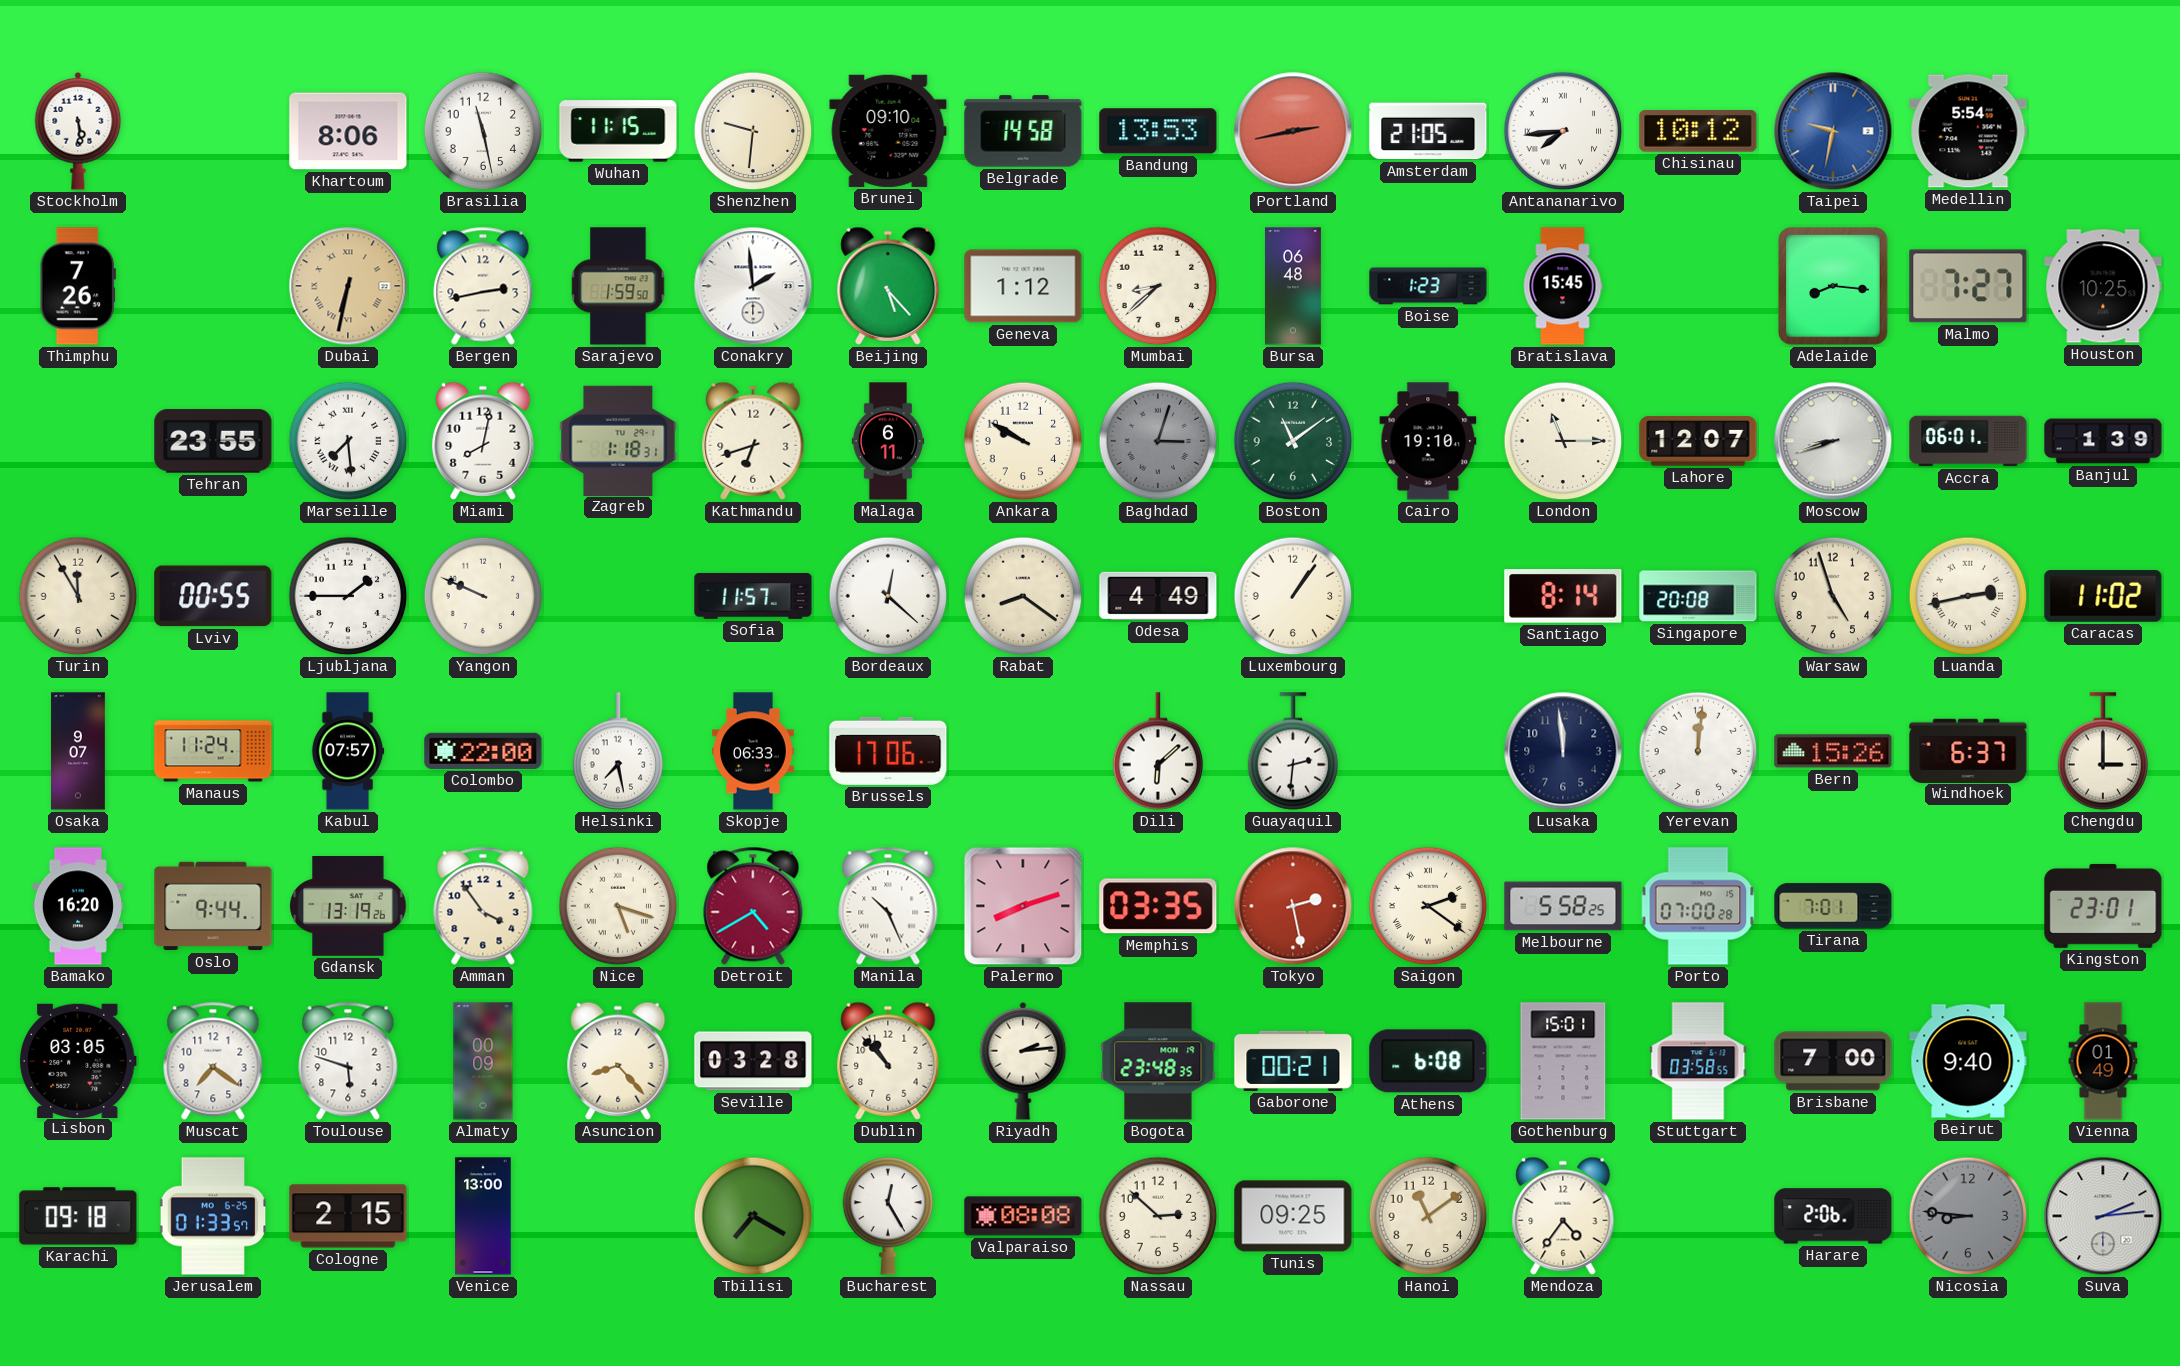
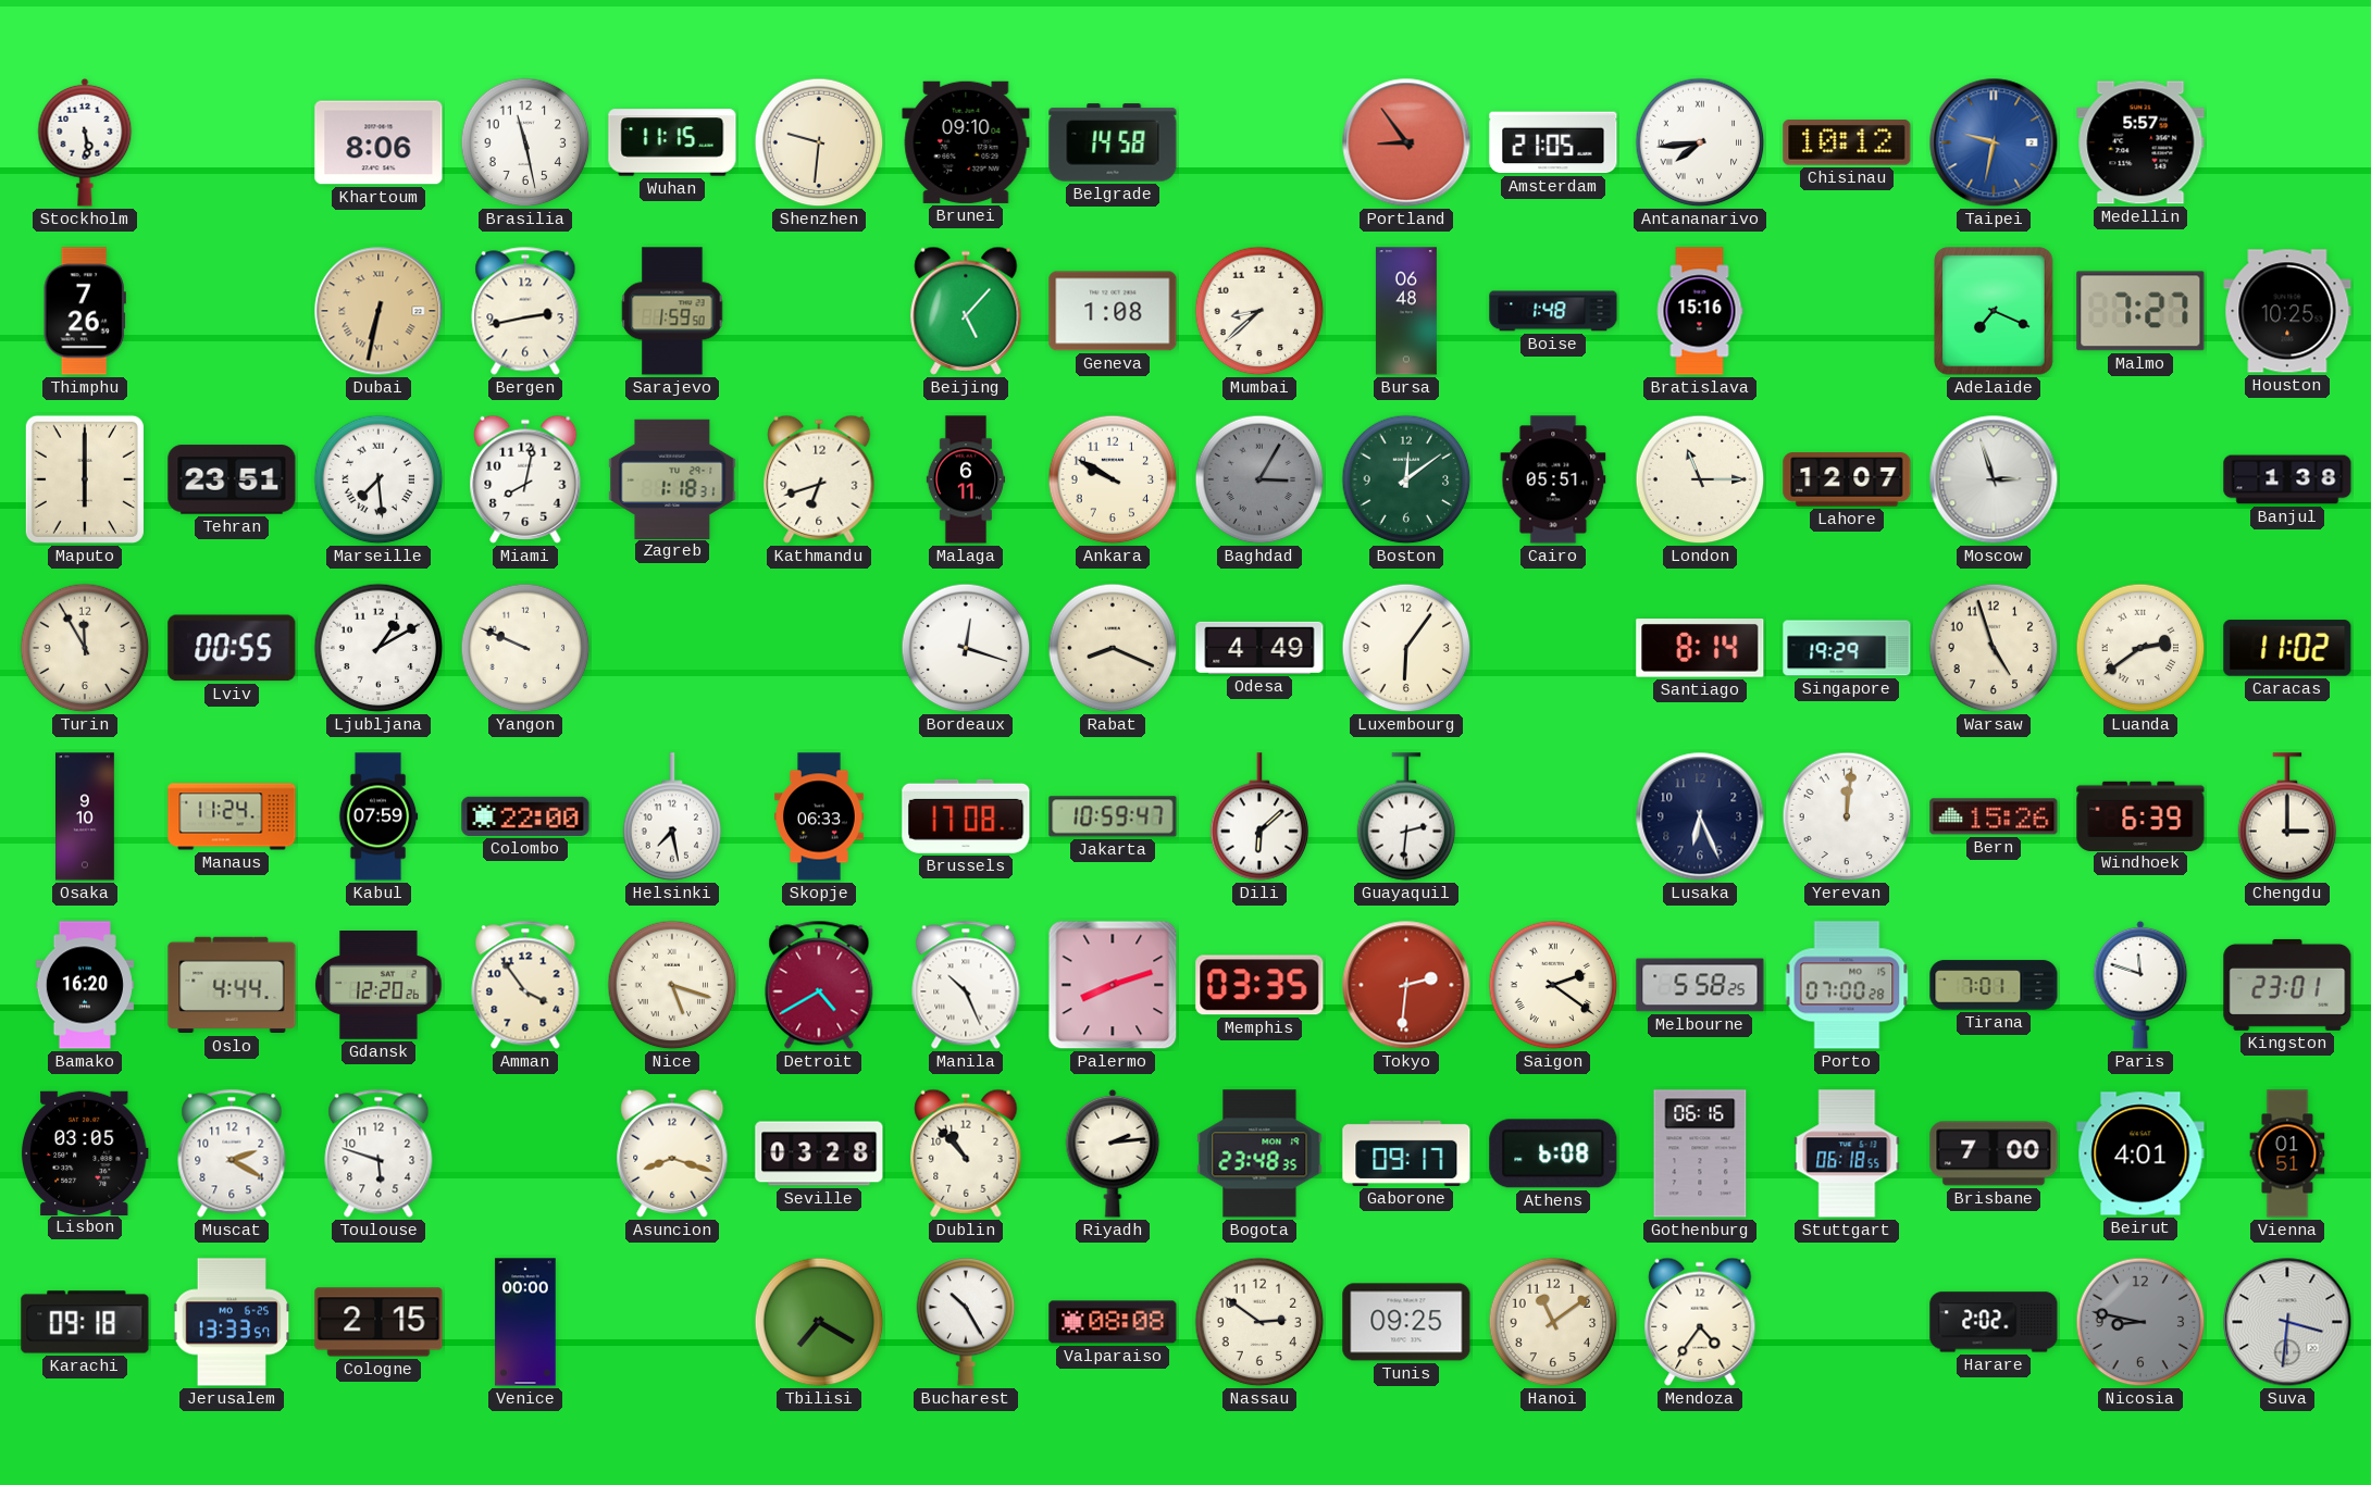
Bandung: 13:53 -> none
Portland: 2:43 -> 8:54
Medellin: 5:54 -> 5:57
Conakry: 1:59 -> none
Beijing: 5:23 -> 5:07
Geneva: 1:12 -> 1:08
Boise: 1:23 -> 1:48
Bratislava: 15:45 -> 15:16
Adelaide: 8:16 -> 7:19
Maputo: none -> 6:00
Tehran: 23:55 -> 23:51
Baghdad: 3:03 -> 3:05
Boston: 11:09 -> 12:09
Cairo: 19:10 -> 05:51
Moscow: 8:42 -> 2:57
Accra: 06:01 -> none
Banjul: 1:39 -> 1:38
Ljubljana: 1:45 -> 1:10
Sofia: 11:57 -> none
Bordeaux: 12:22 -> 12:18
Rabat: 8:21 -> 8:19
Luxembourg: 1:06 -> 6:06
Singapore: 20:08 -> 19:29
Luanda: 2:43 -> 2:39
Osaka: 9:07 -> 9:10
Kabul: 07:57 -> 07:59
Brussels: 17:06 -> 17:08
Jakarta: none -> 10:59
Lusaka: 11:59 -> 6:26
Windhoek: 6:37 -> 6:39
Oslo: 9:44 -> 4:44
Gdansk: 13:19 -> 12:20
Tokyo: 2:28 -> 2:31
Paris: none -> 11:48
Muscat: 7:21 -> 2:20
Almaty: 00:09 -> none
Asuncion: 8:23 -> 8:18
Gaborone: 00:21 -> 09:17
Gothenburg: 15:01 -> 06:16
Stuttgart: 03:58 -> 06:18
Beirut: 9:40 -> 4:01
Vienna: 01:49 -> 01:51
Jerusalem: 01:33 -> 13:33
Venice: 13:00 -> 00:00
Bucharest: 12:25 -> 10:25
Nassau: 2:52 -> 2:51
Harare: 2:06 -> 2:02
Nicosia: 8:46 -> 8:47
Suva: 2:14 -> 3:31
